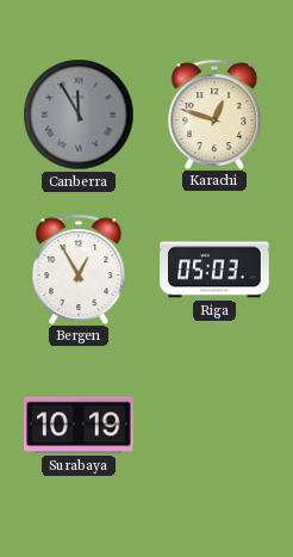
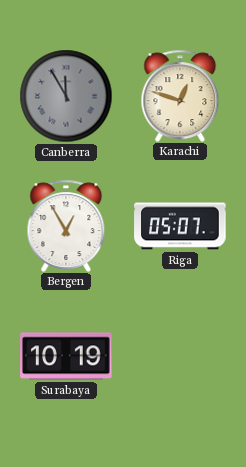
Riga: 05:03 -> 05:07
